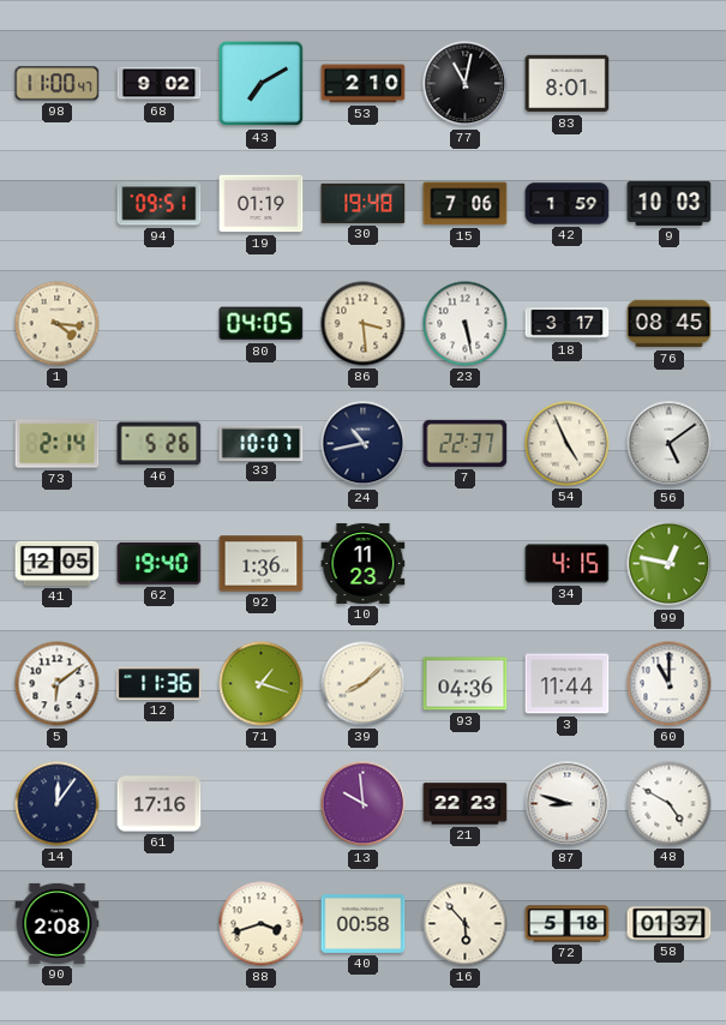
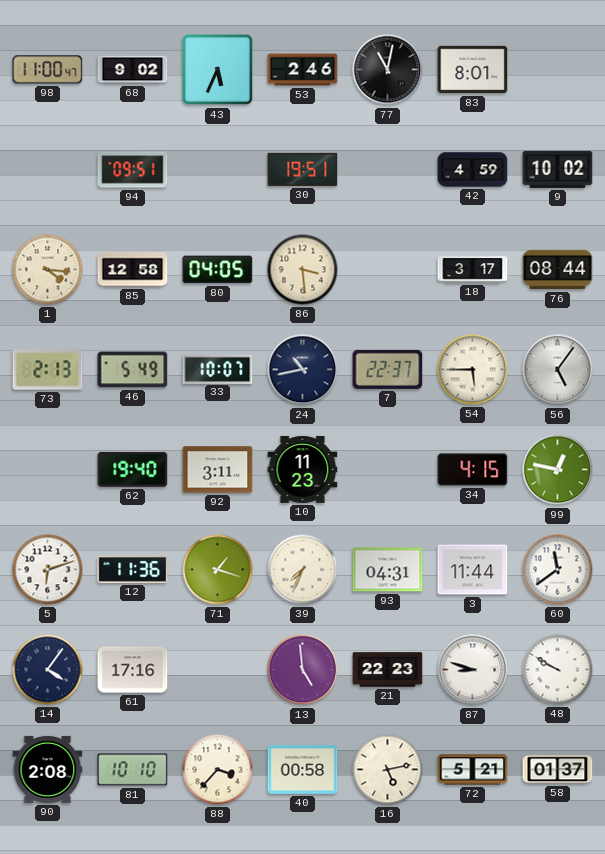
43: 7:10 -> 5:34
53: 2:10 -> 2:46
19: 01:19 -> none
30: 19:48 -> 19:51
15: 7:06 -> none
42: 1:59 -> 4:59
9: 10:03 -> 10:02
85: none -> 12:58
23: 5:28 -> none
76: 08:45 -> 08:44
73: 2:14 -> 2:13
46: 5:26 -> 5:49
54: 4:56 -> 5:45
56: 5:09 -> 5:06
41: 12:05 -> none
92: 1:36 -> 3:11
5: 6:09 -> 6:12
39: 8:08 -> 7:34
93: 04:36 -> 04:31
60: 11:00 -> 11:39
14: 12:06 -> 4:06
13: 9:59 -> 4:59
48: 4:50 -> 9:50
81: none -> 10:10
88: 3:42 -> 3:37
16: 5:53 -> 5:13
72: 5:18 -> 5:21
